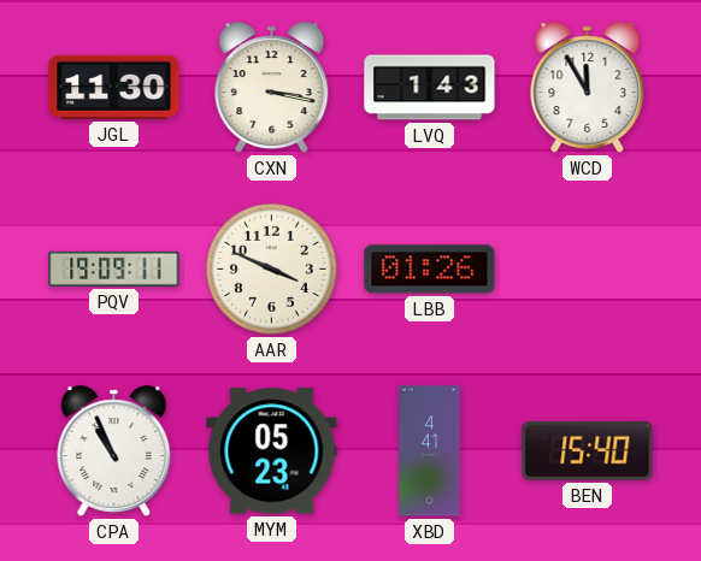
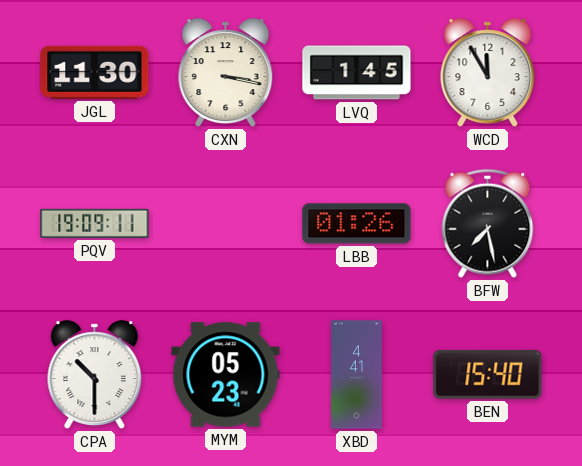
LVQ: 1:43 -> 1:45
AAR: 3:49 -> none
BFW: none -> 7:28
CPA: 10:56 -> 10:30
